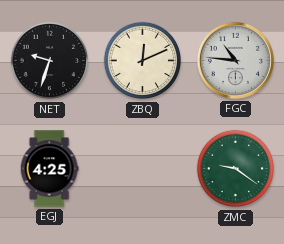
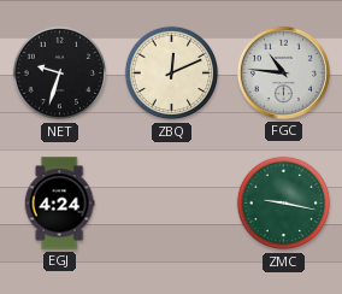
EGJ: 4:25 -> 4:24
ZMC: 9:21 -> 9:17
